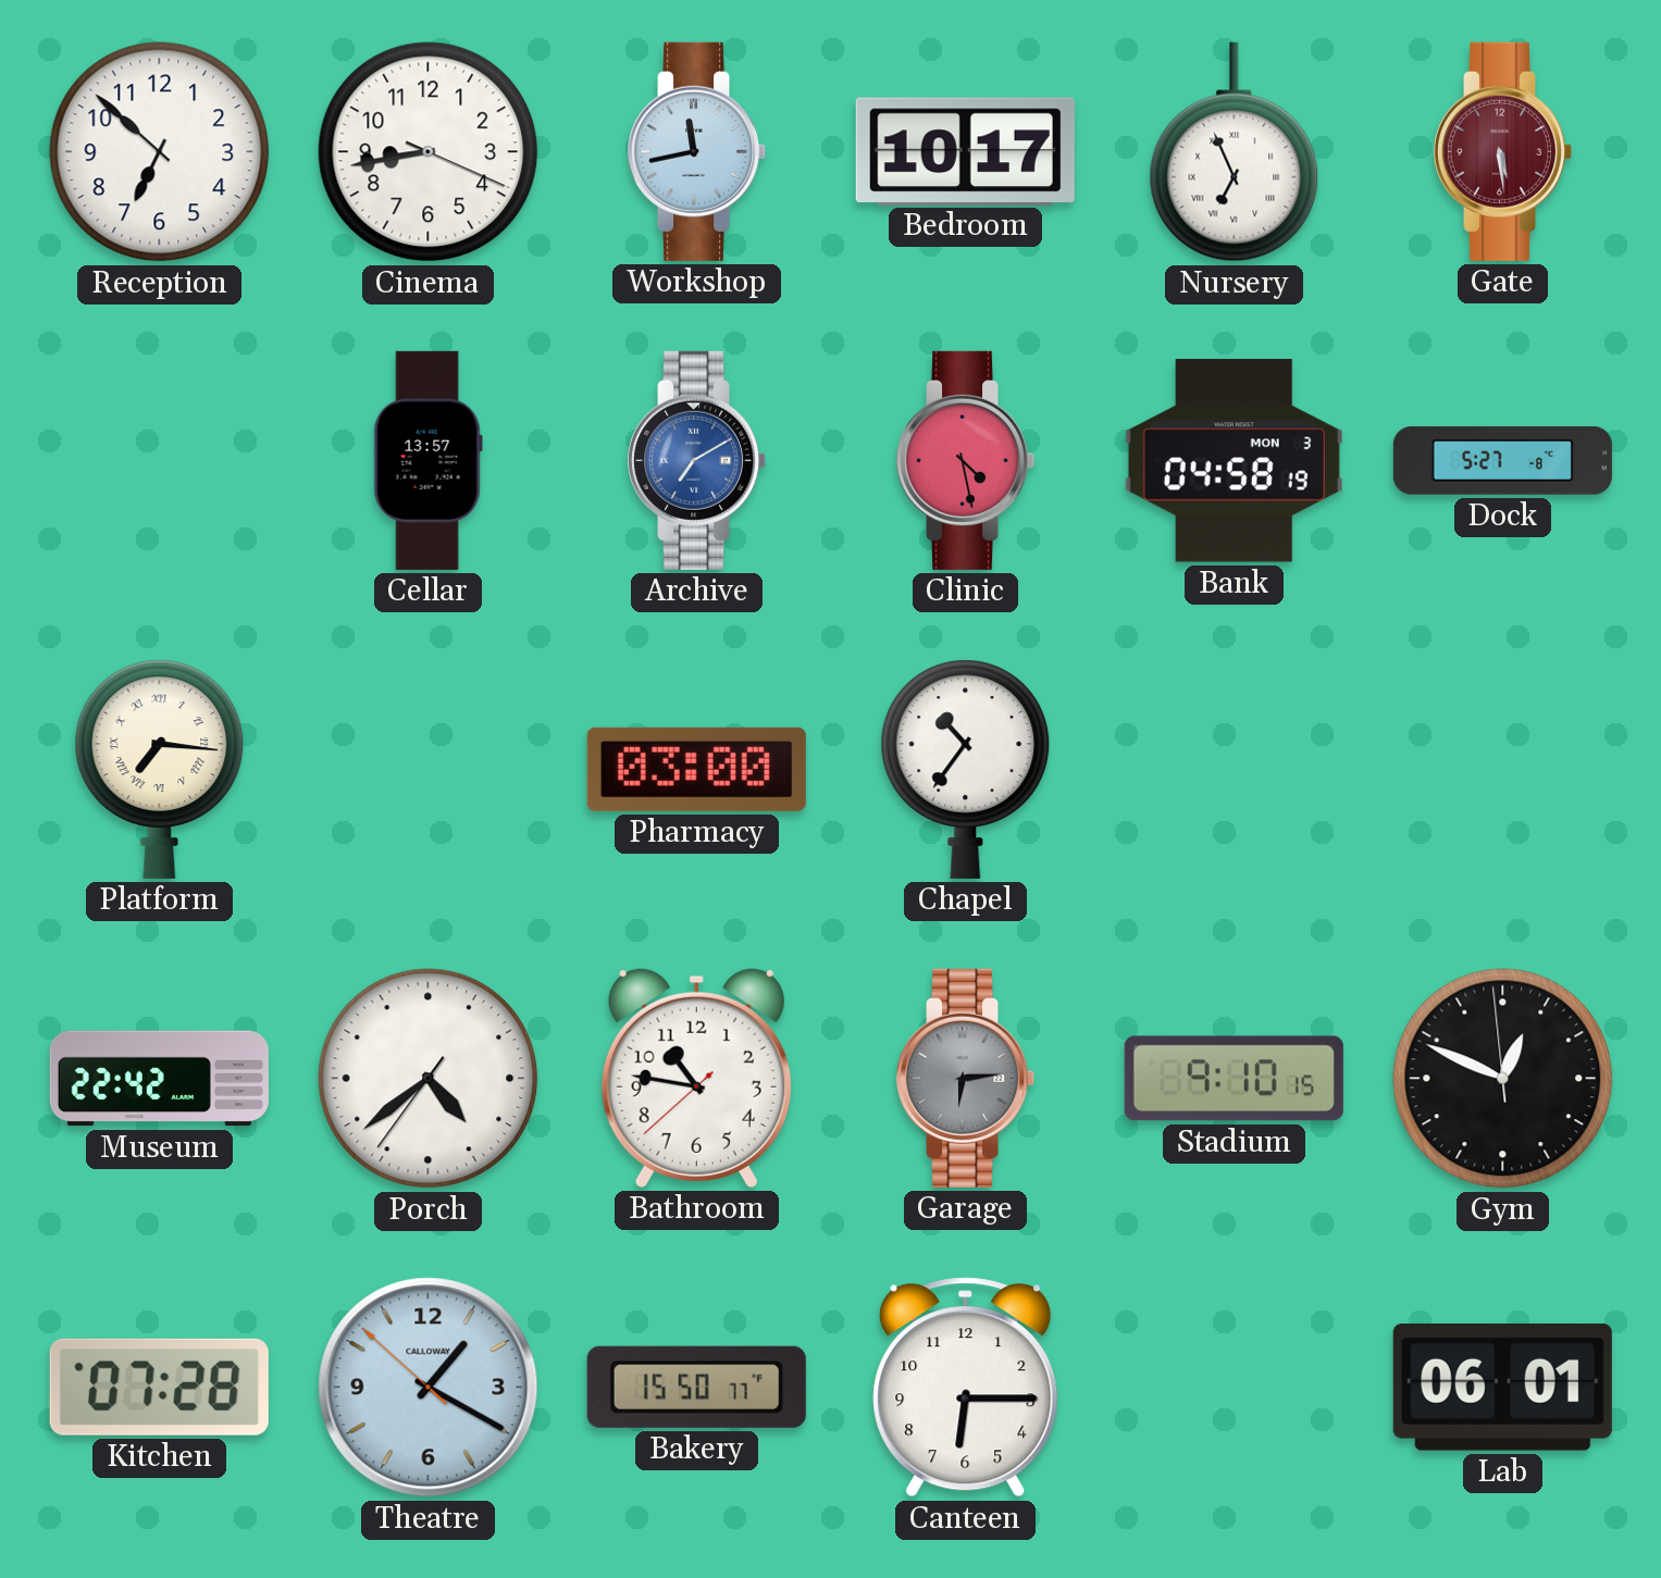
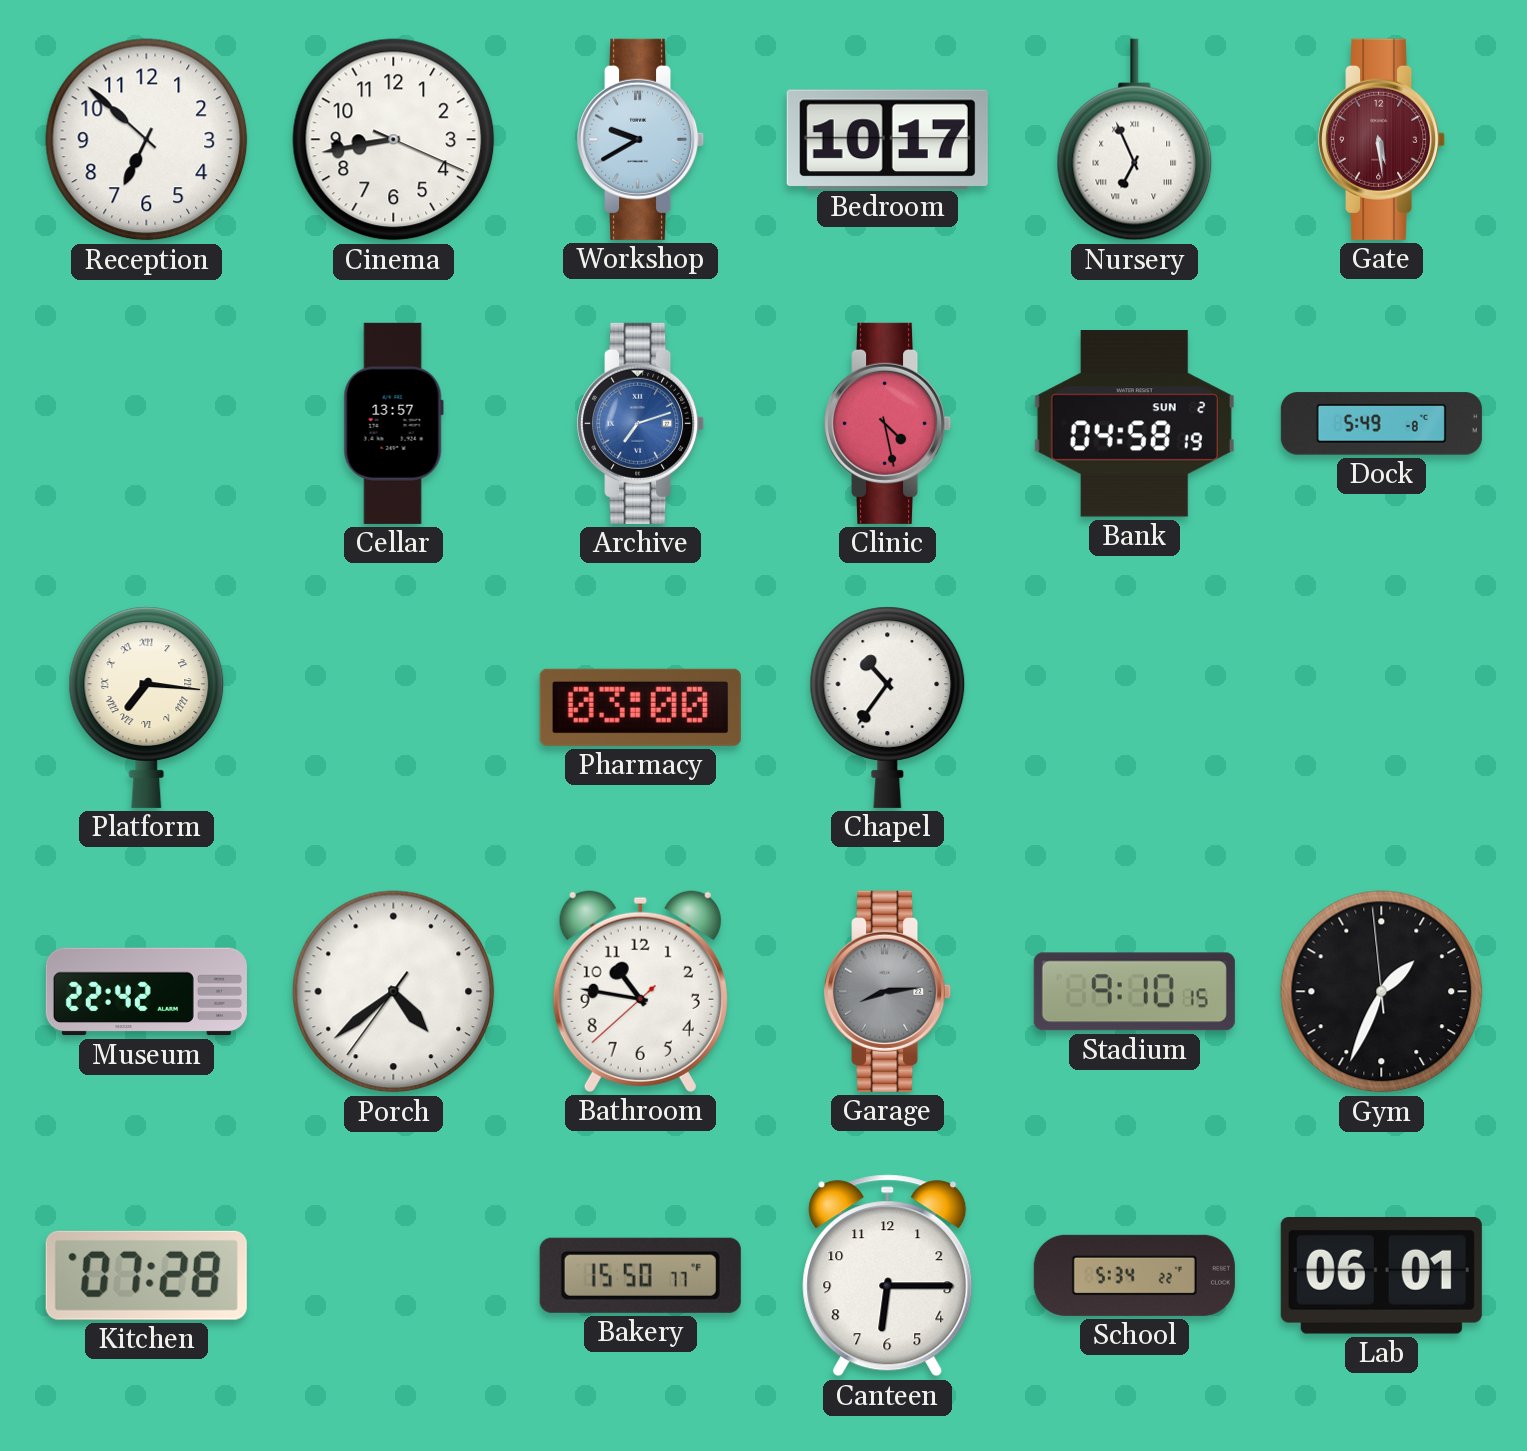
Workshop: 11:43 -> 9:40
Archive: 7:10 -> 7:12
Bank date: MON 3 -> SUN 2
Dock: 5:27 -> 5:49
Garage: 6:14 -> 8:14
Gym: 12:48 -> 1:33
Theatre: 1:19 -> none
School: none -> 5:34
